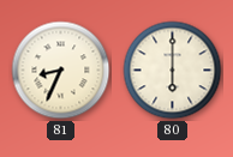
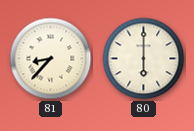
81: 8:34 -> 8:37
